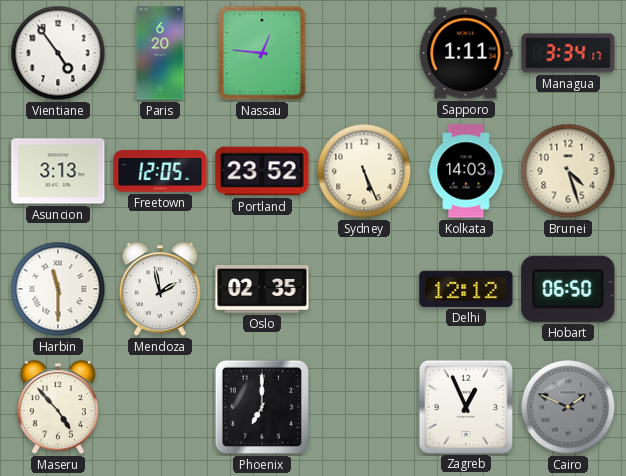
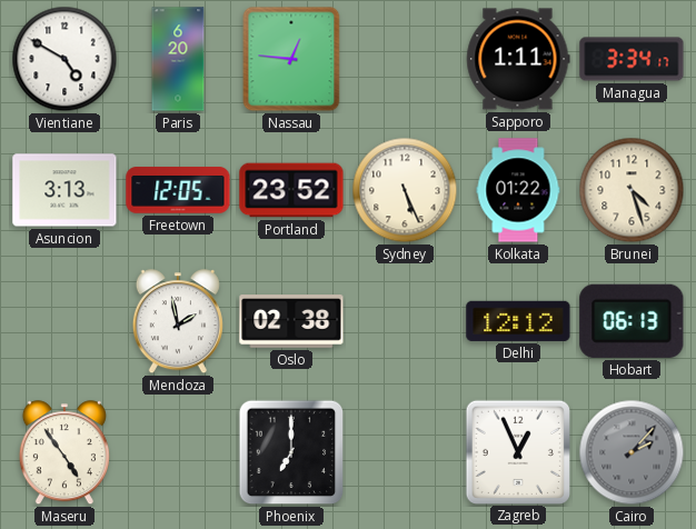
Vientiane: 4:54 -> 4:50
Kolkata: 14:03 -> 01:22
Harbin: 11:30 -> none
Oslo: 02:35 -> 02:38
Hobart: 06:50 -> 06:13
Maseru: 4:53 -> 4:54
Cairo: 1:49 -> 2:07
